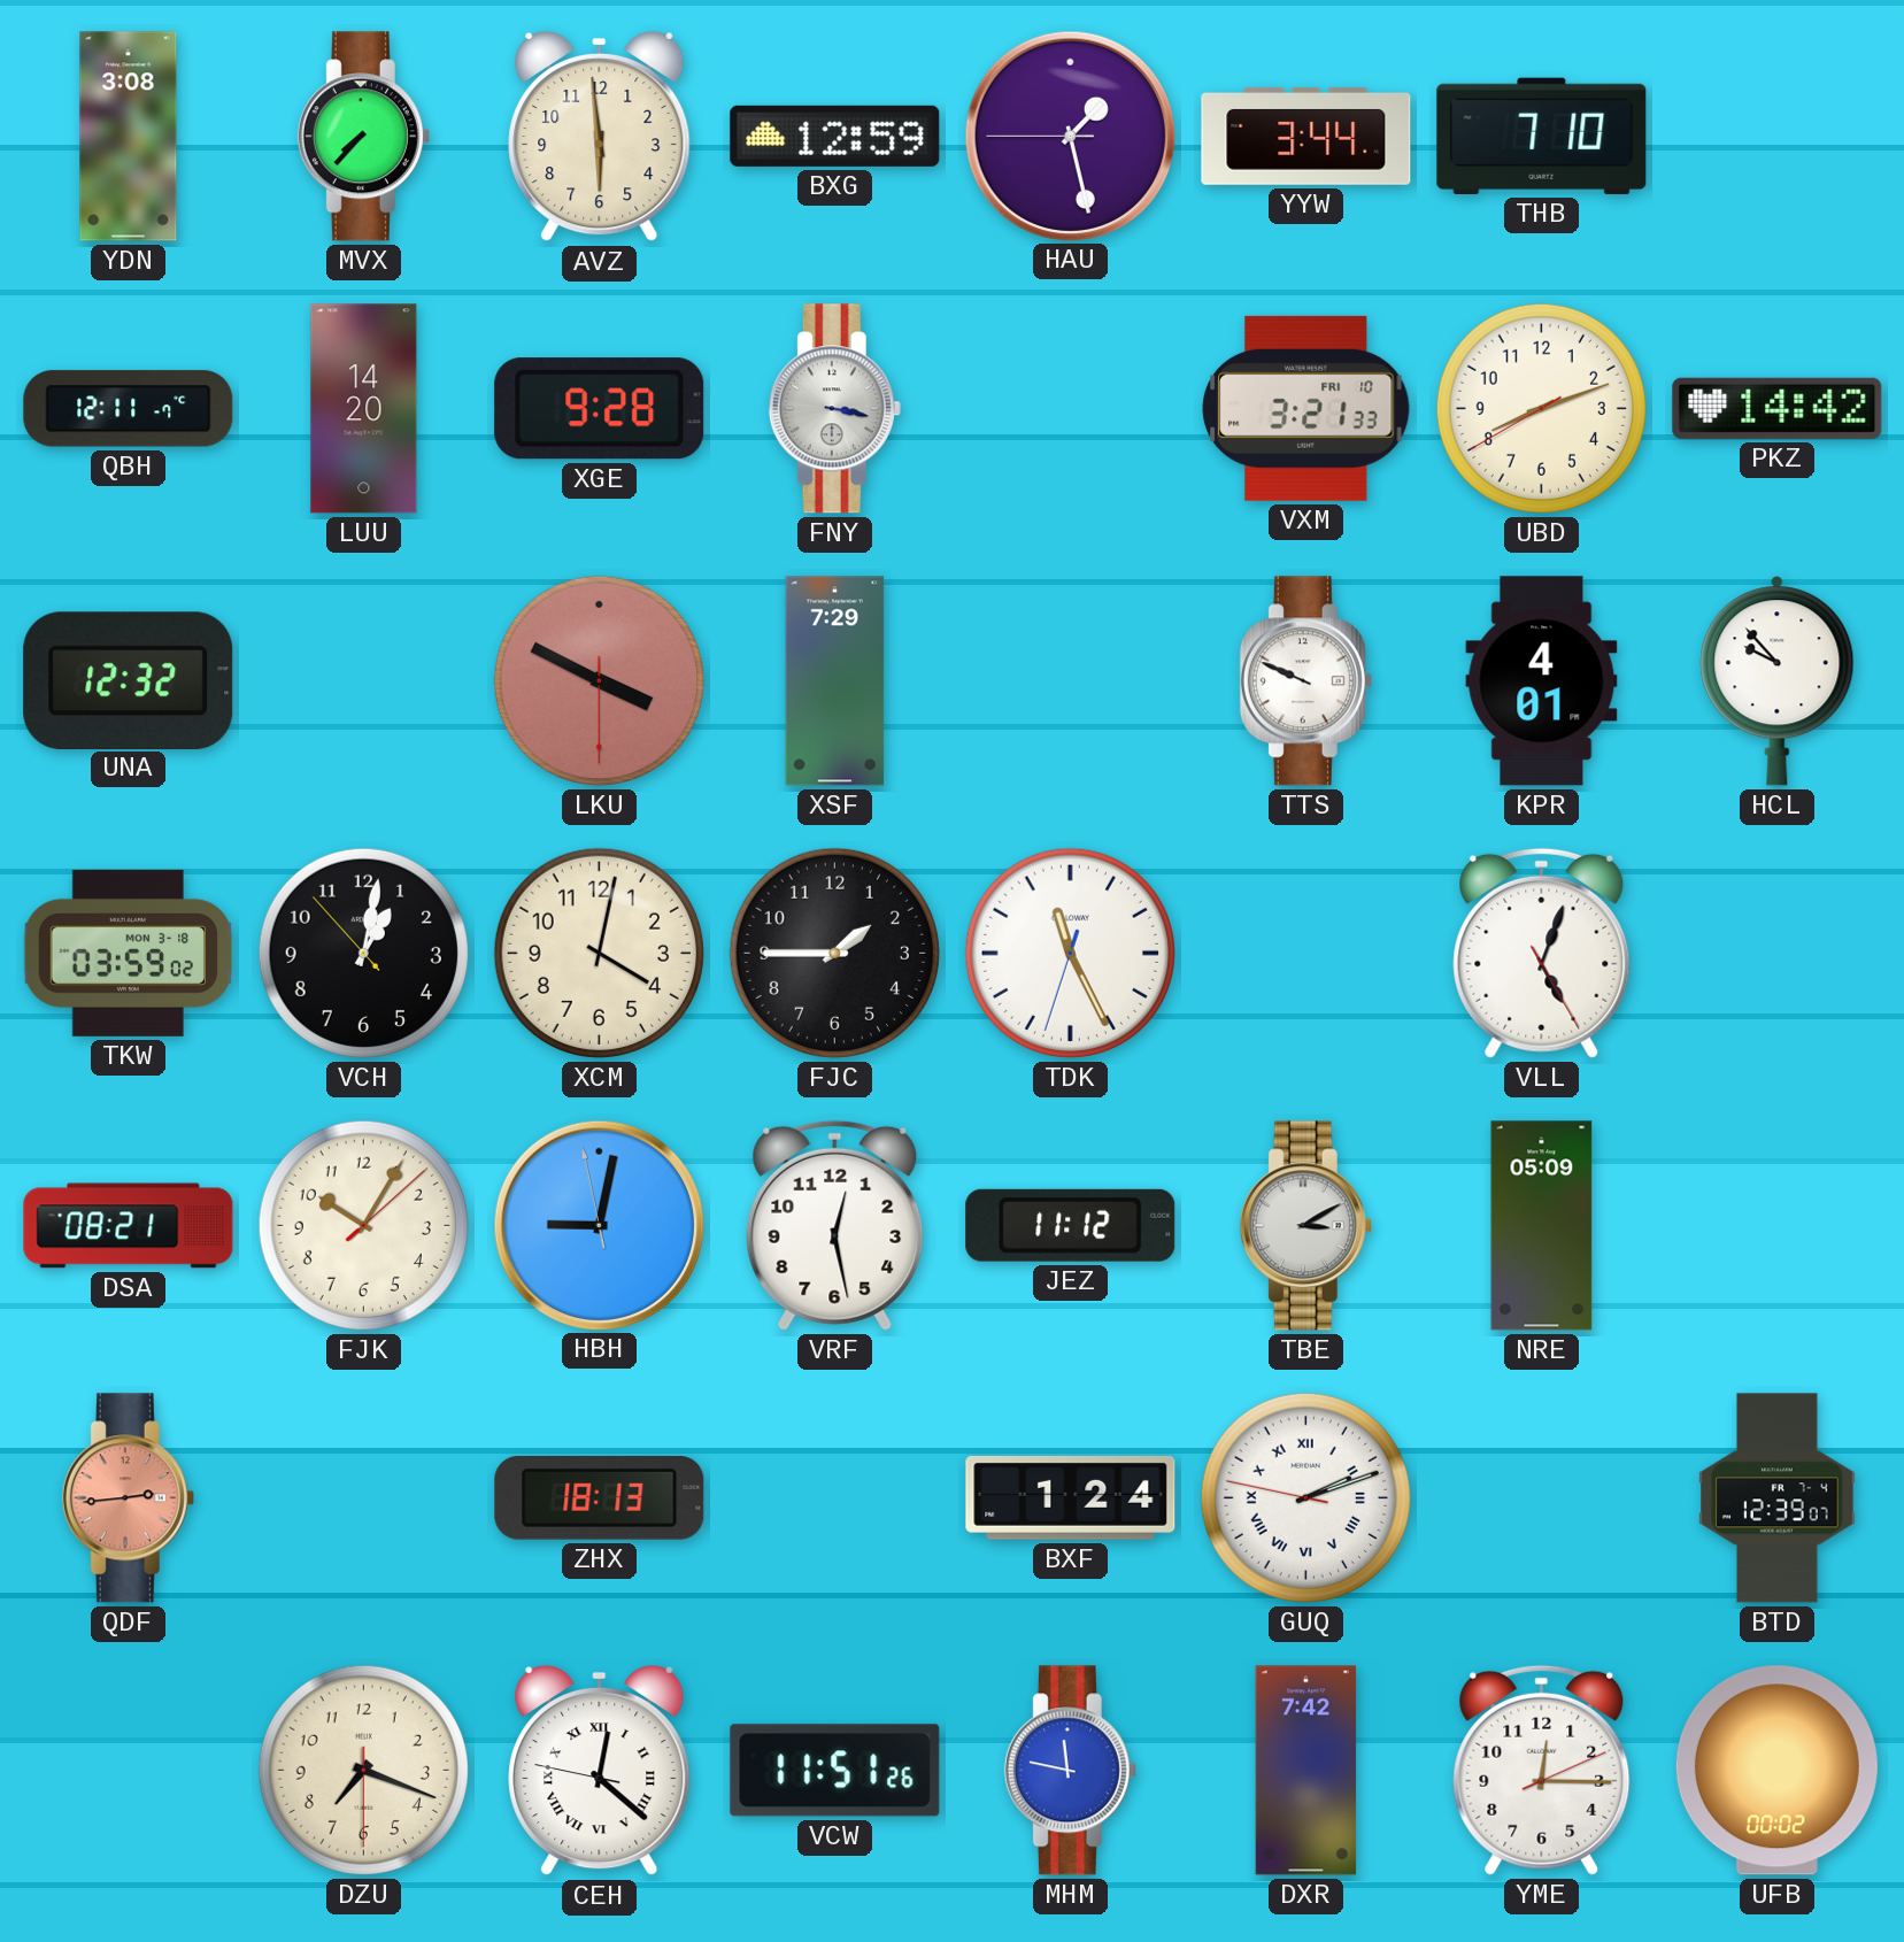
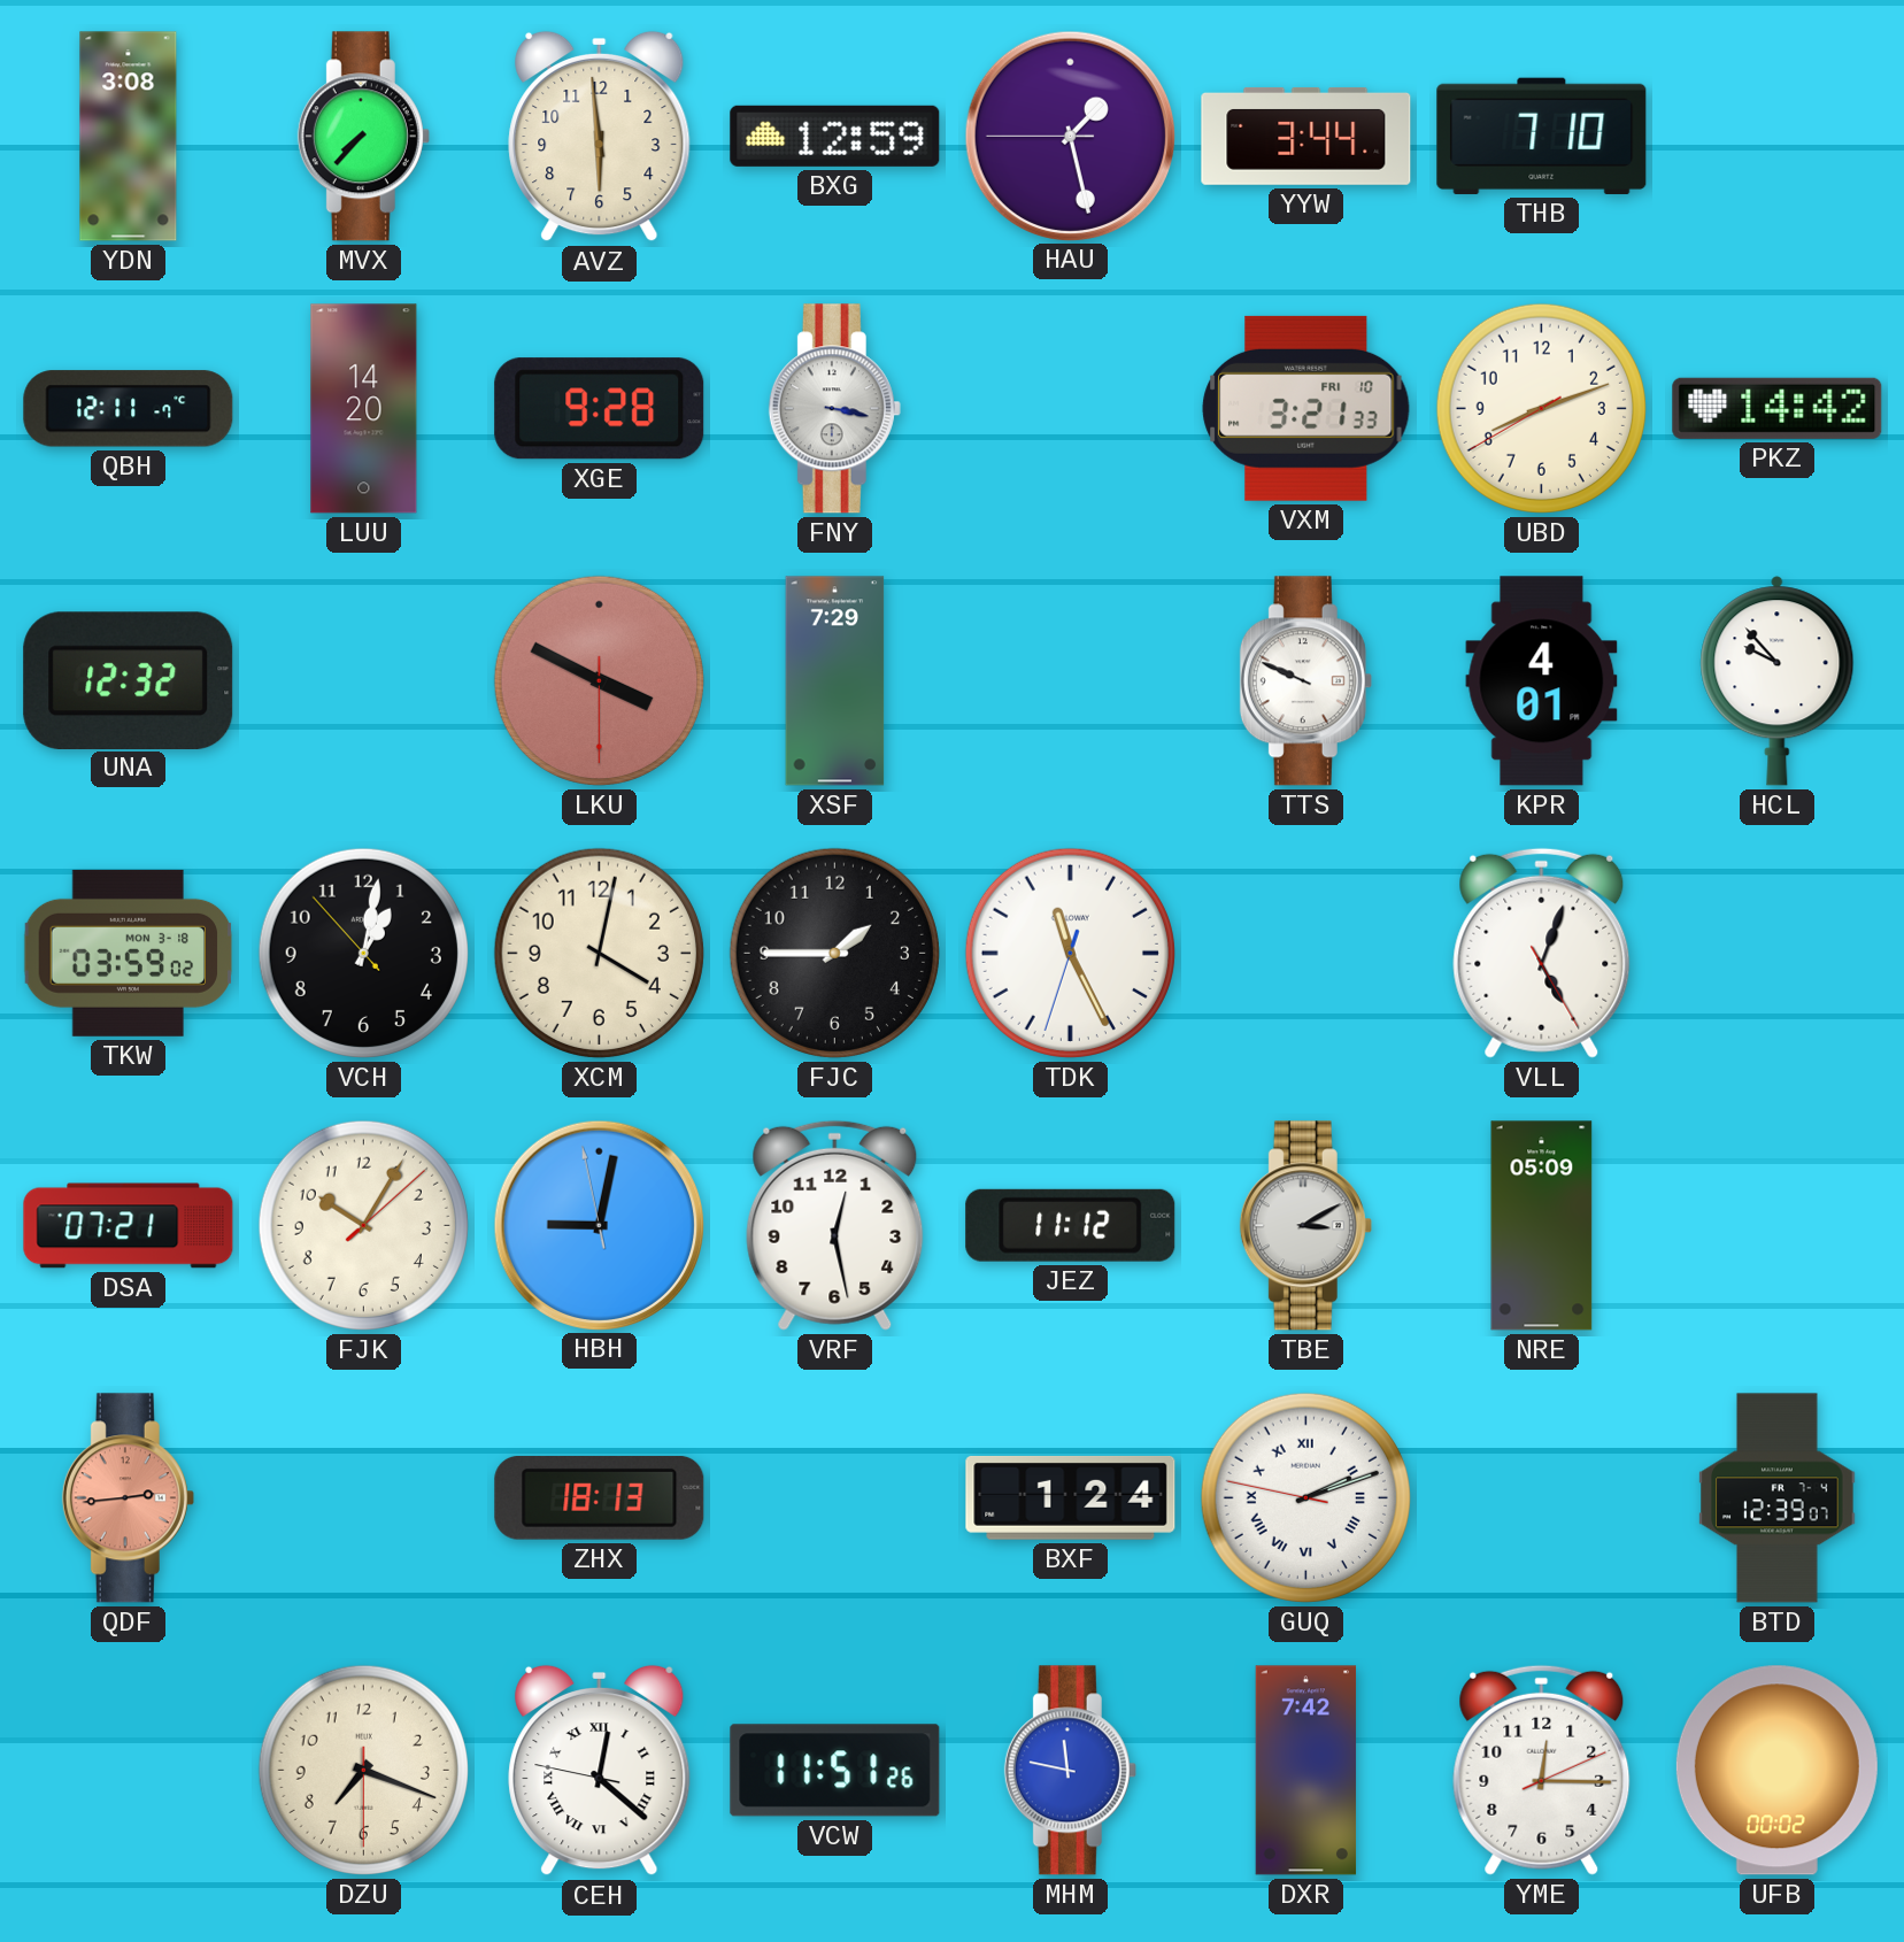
DSA: 08:21 -> 07:21
